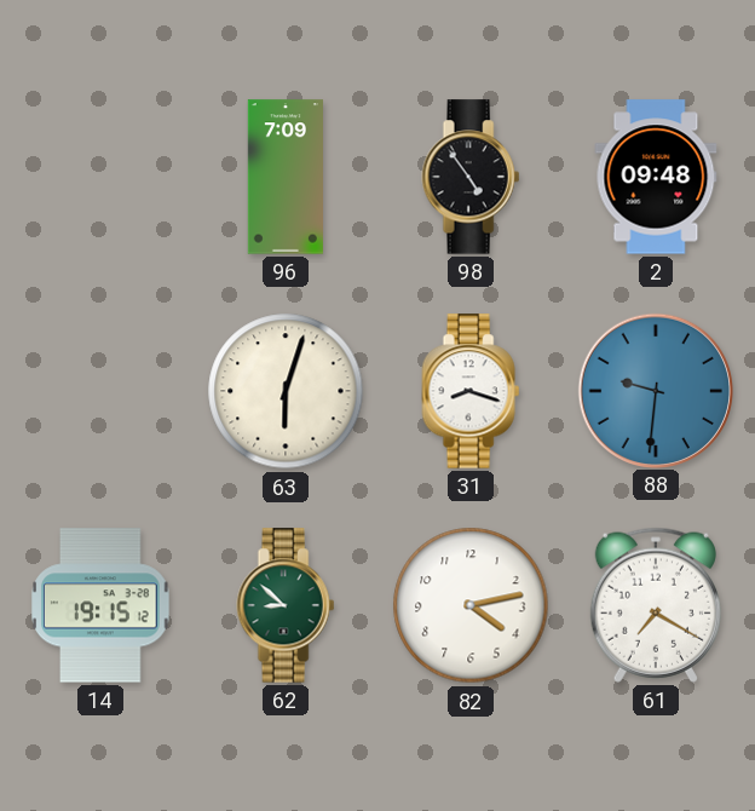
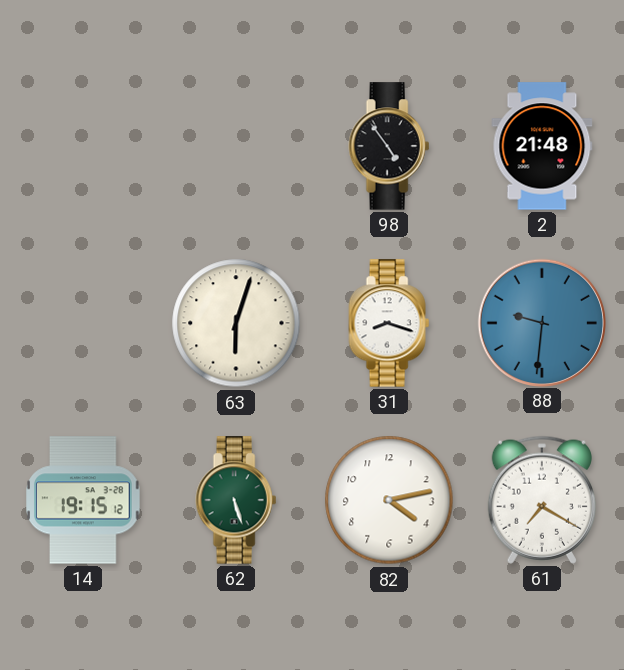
96: 7:09 -> none
2: 09:48 -> 21:48
62: 8:52 -> 5:27
